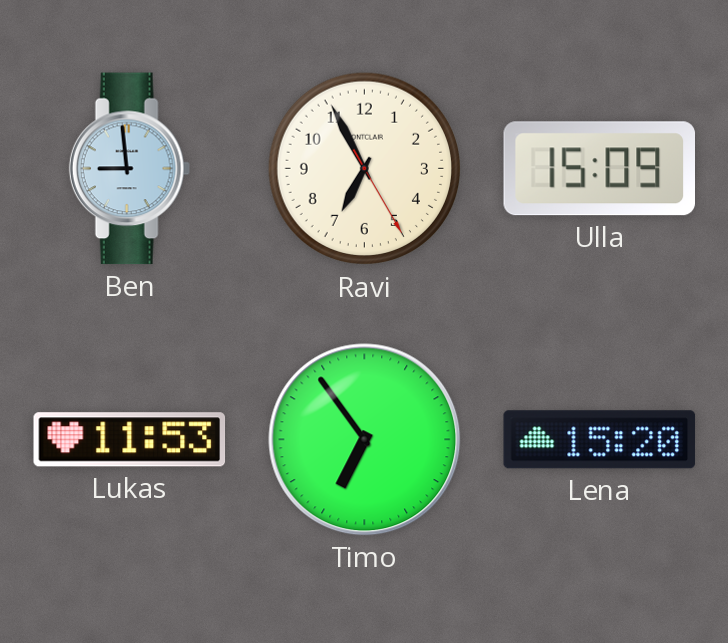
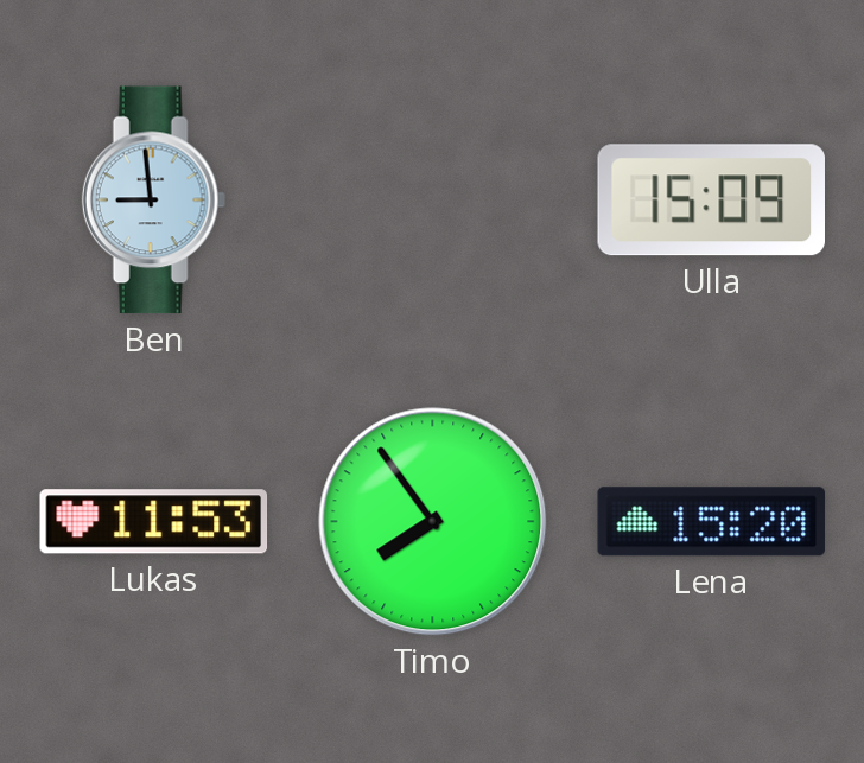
Ravi: 6:55 -> none
Timo: 6:54 -> 7:54
